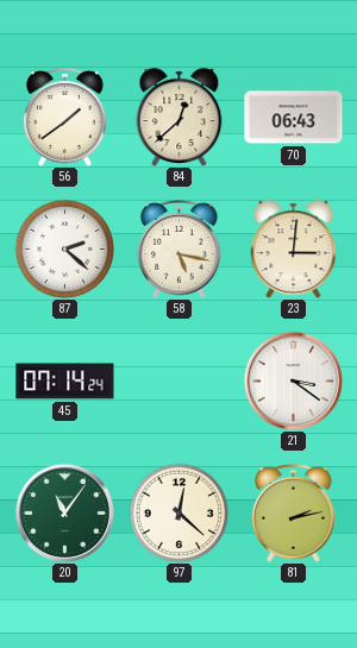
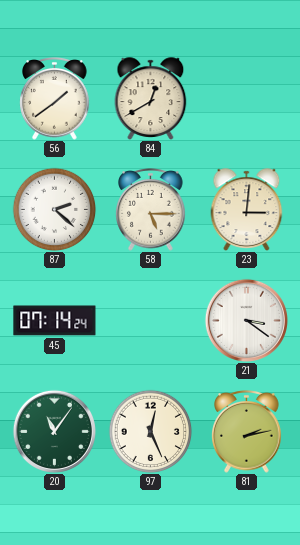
84: 12:38 -> 12:40
70: 06:43 -> none
58: 5:17 -> 5:15
97: 12:22 -> 12:26
